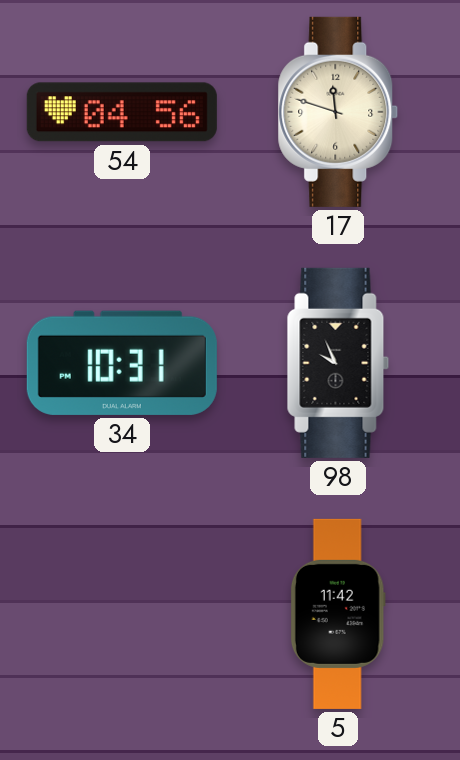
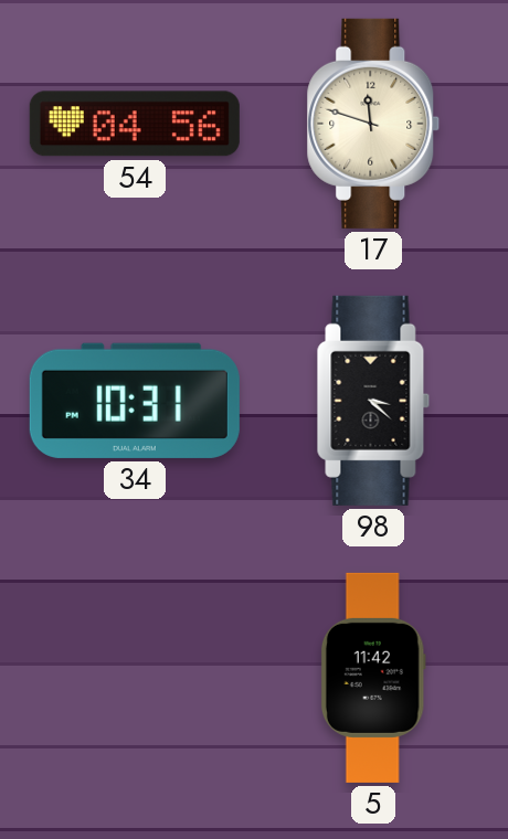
98: 9:56 -> 3:22
